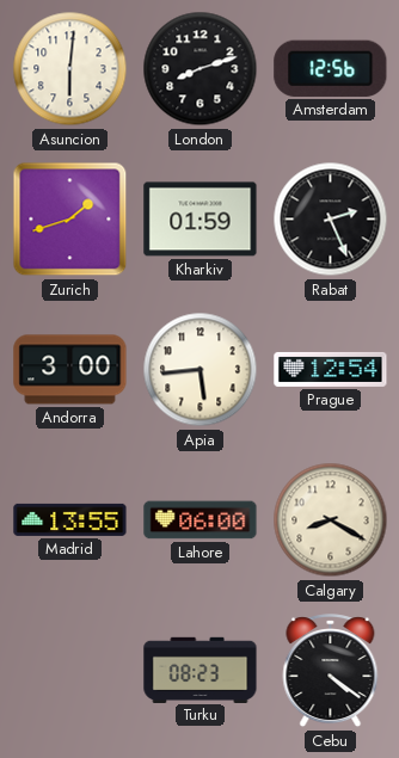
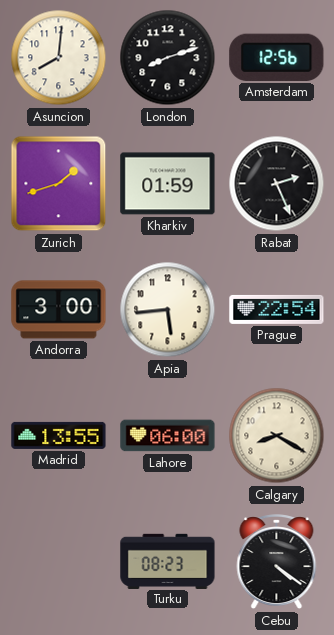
Asuncion: 6:01 -> 8:01
Prague: 12:54 -> 22:54
